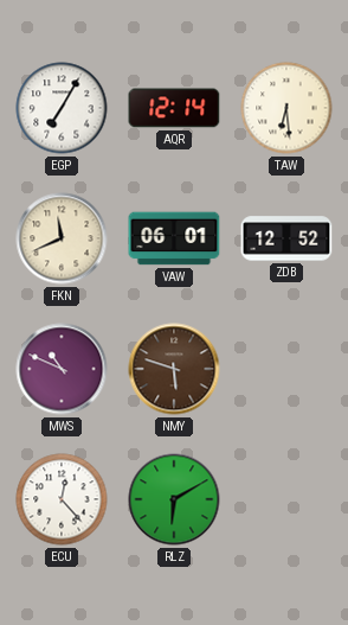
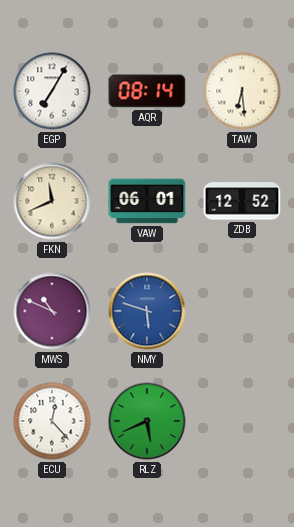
AQR: 12:14 -> 08:14
NMY dial: brown -> blue
RLZ: 6:10 -> 5:41
